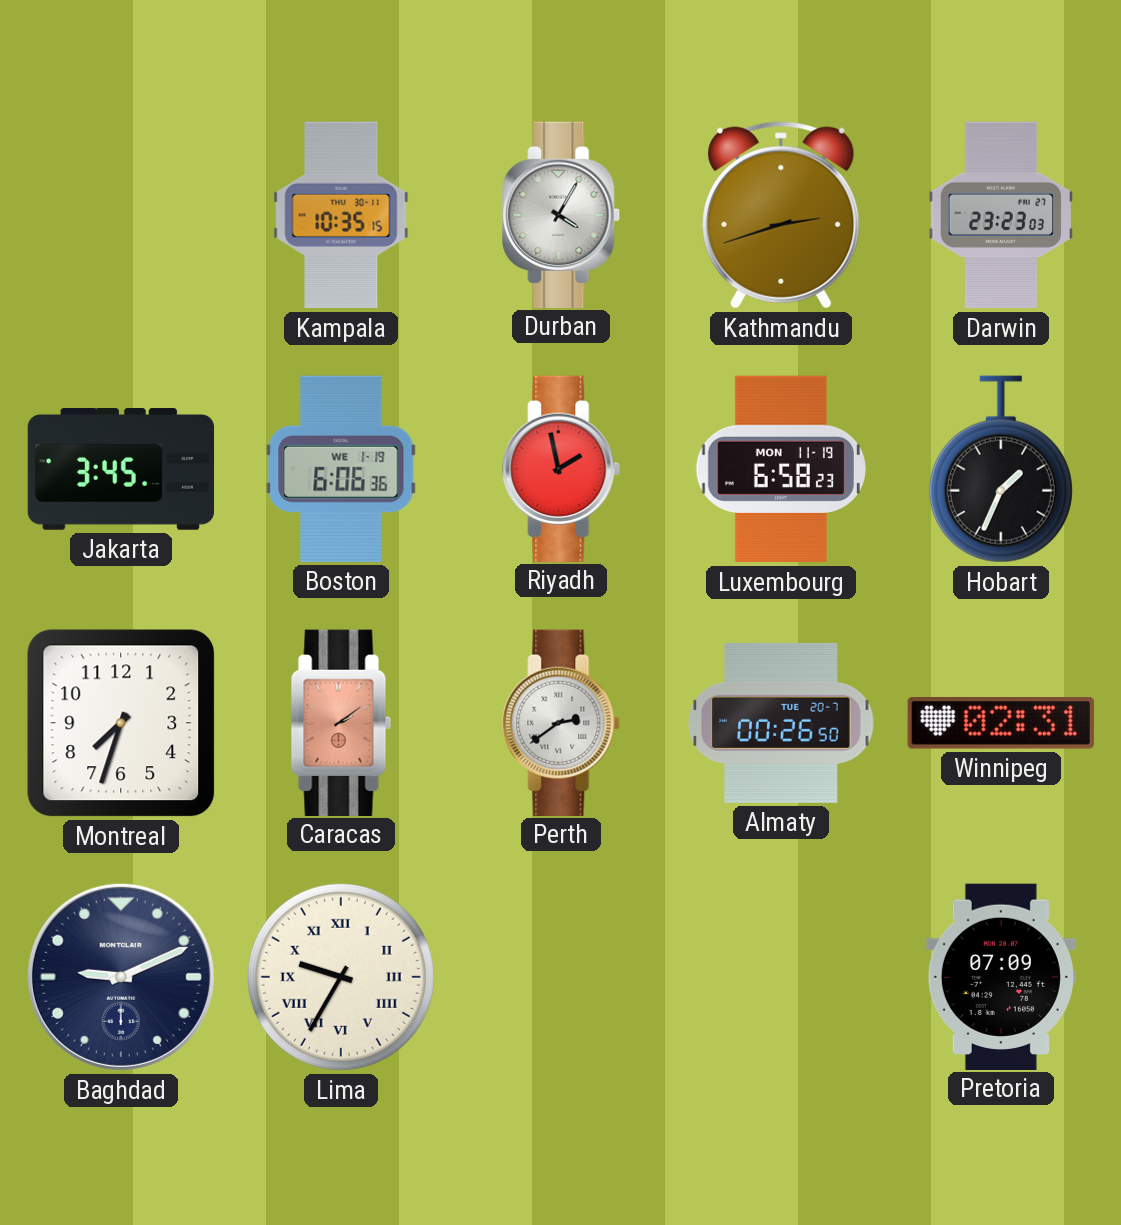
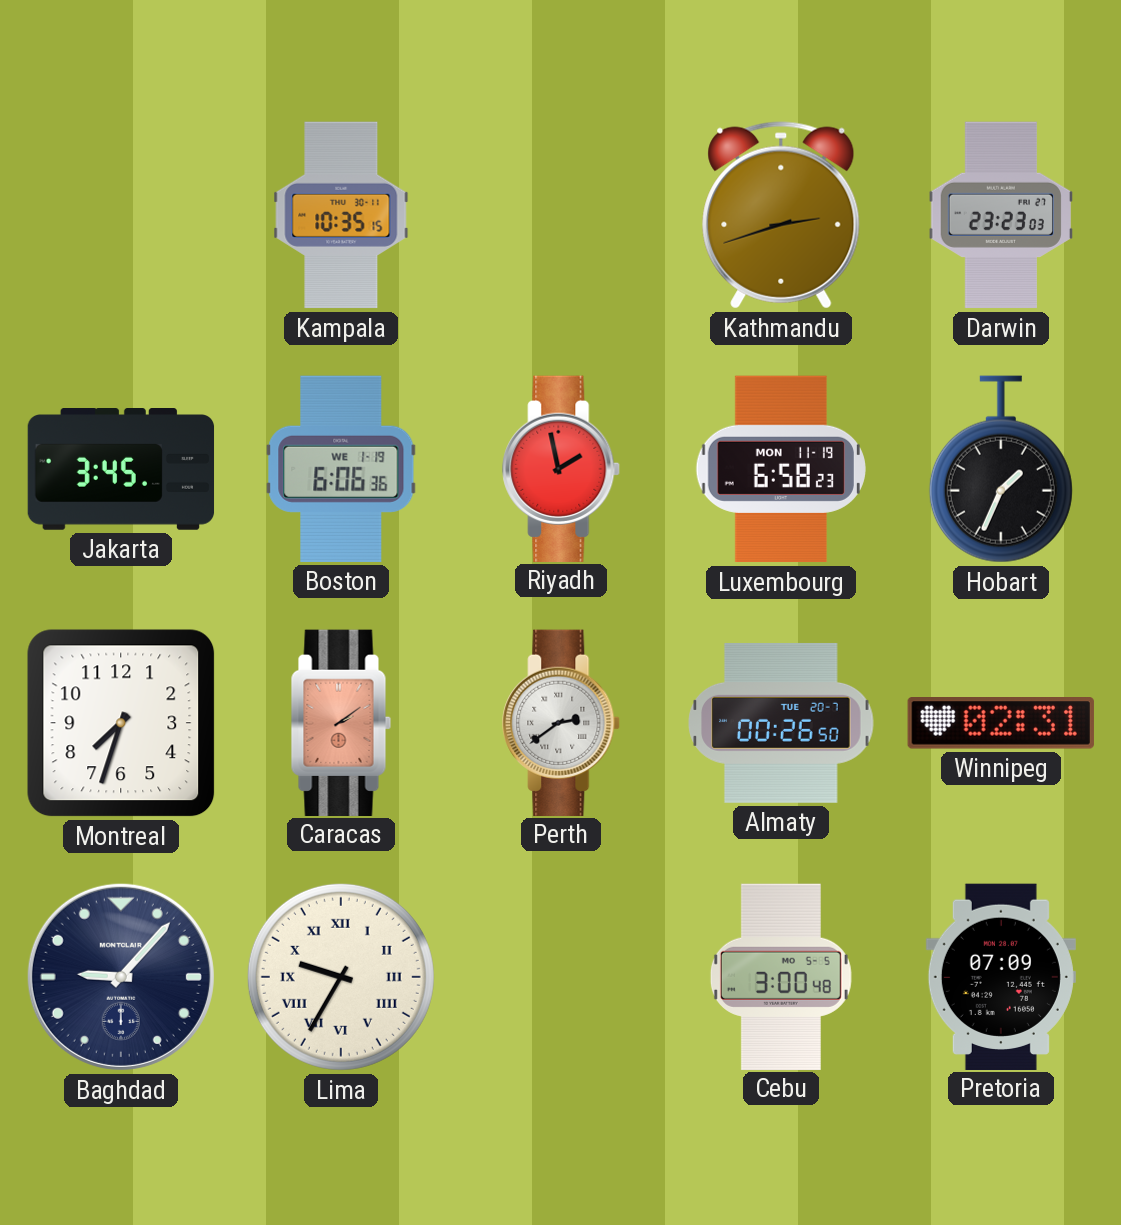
Durban: 4:05 -> none
Baghdad: 9:11 -> 9:07
Cebu: none -> 3:00
